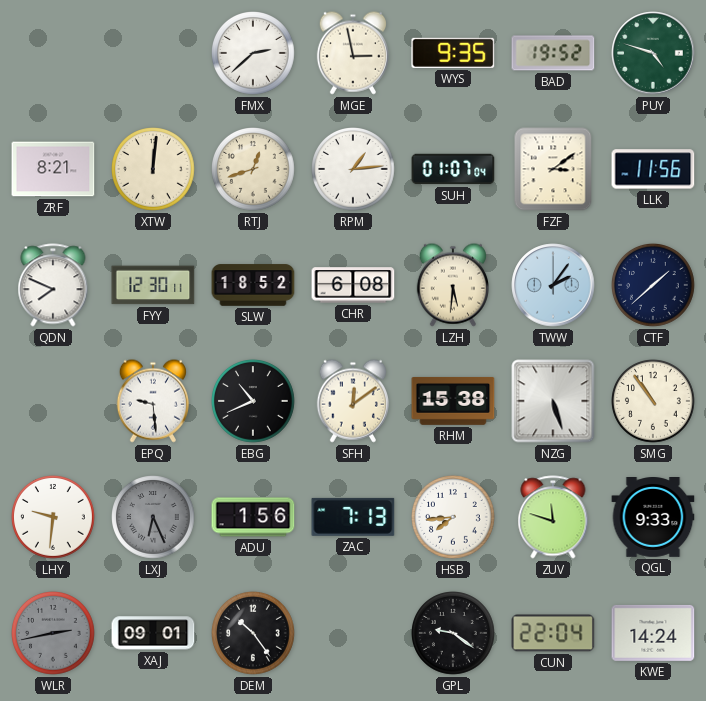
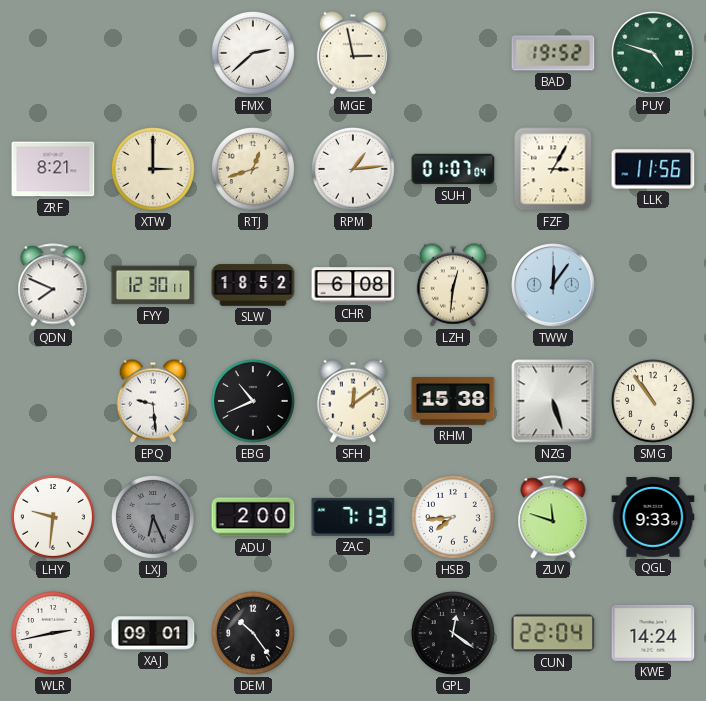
WYS: 9:35 -> none
XTW: 12:01 -> 3:00
FZF: 3:09 -> 3:05
LZH: 5:31 -> 12:31
TWW: 2:06 -> 12:06
CTF: 1:38 -> none
ADU: 1:56 -> 2:00
WLR dial: grey -> white
GPL: 9:21 -> 12:21
